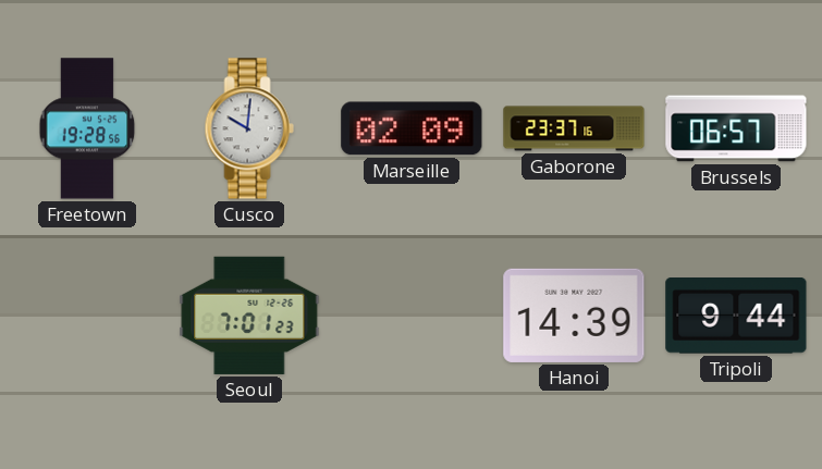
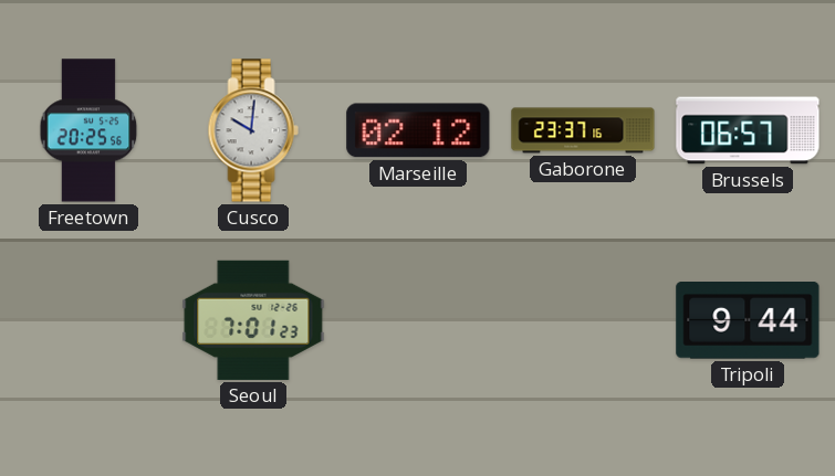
Freetown: 19:28 -> 20:25
Marseille: 02:09 -> 02:12
Hanoi: 14:39 -> none
